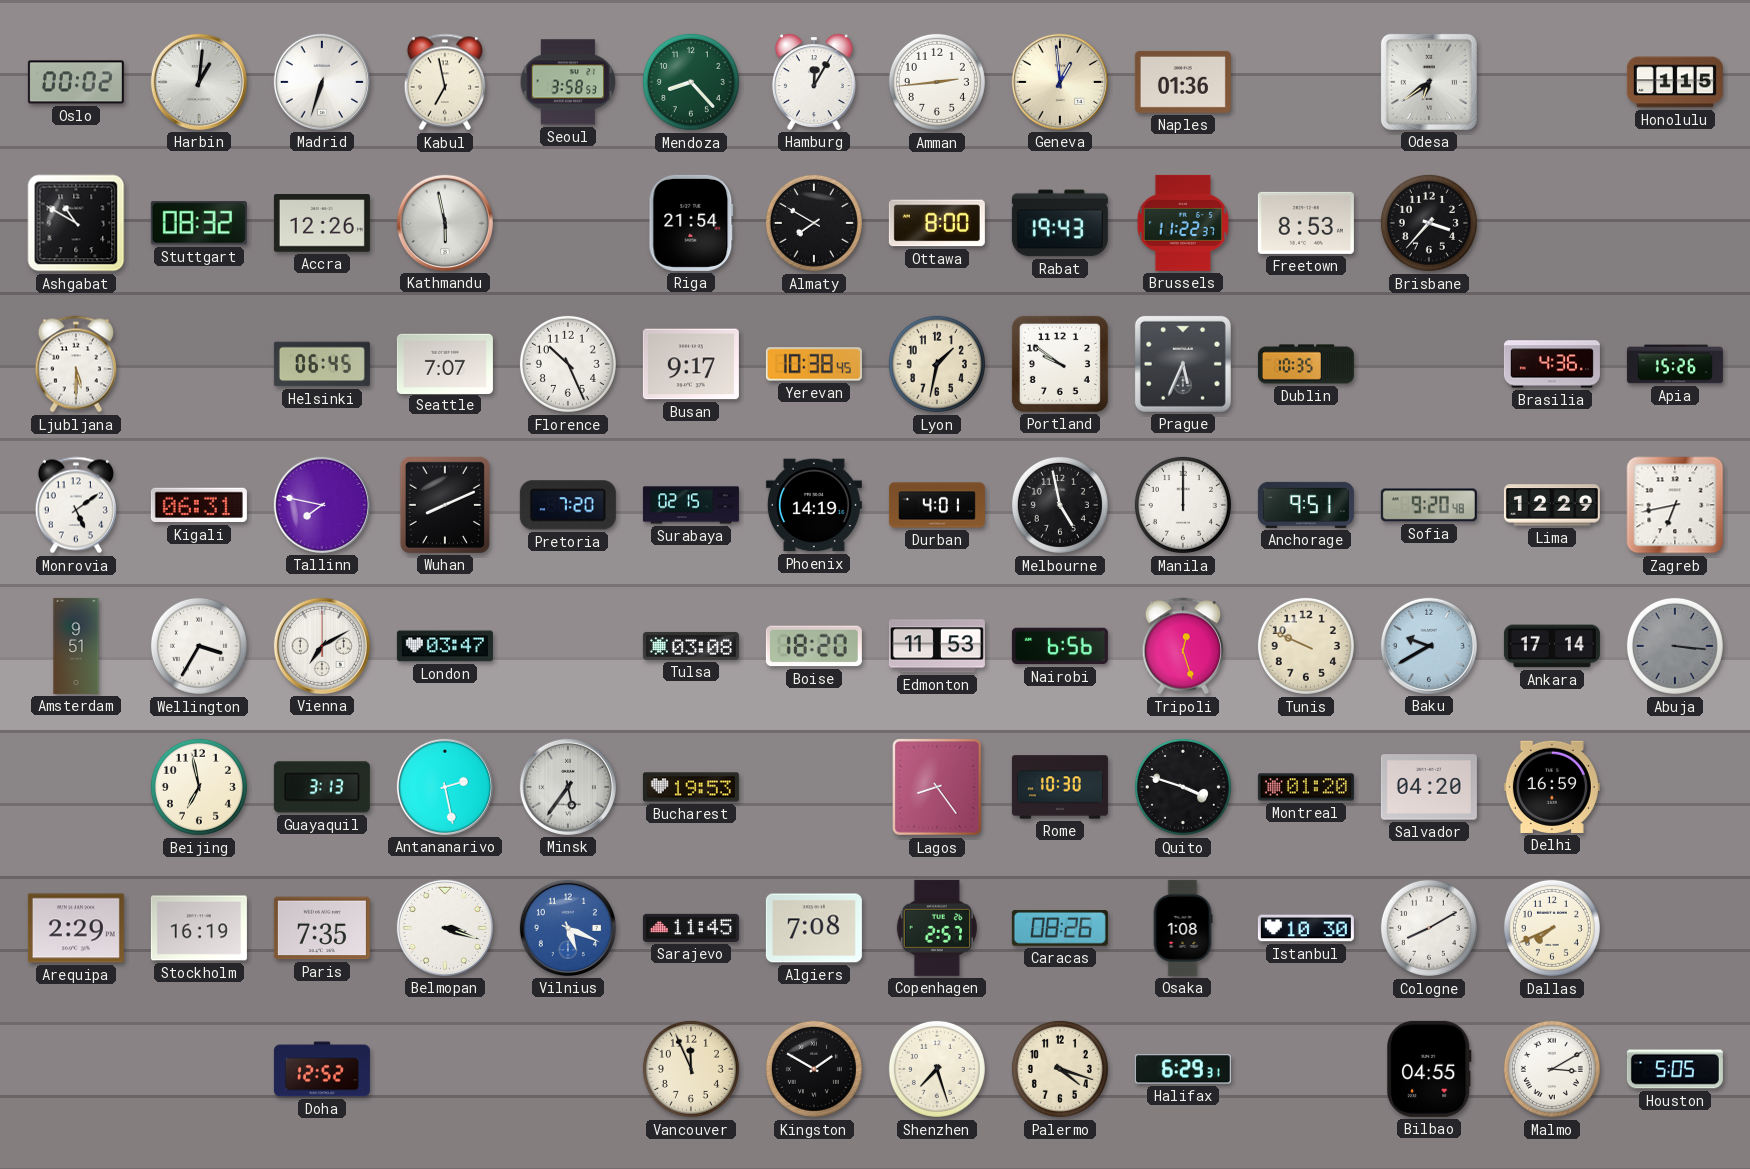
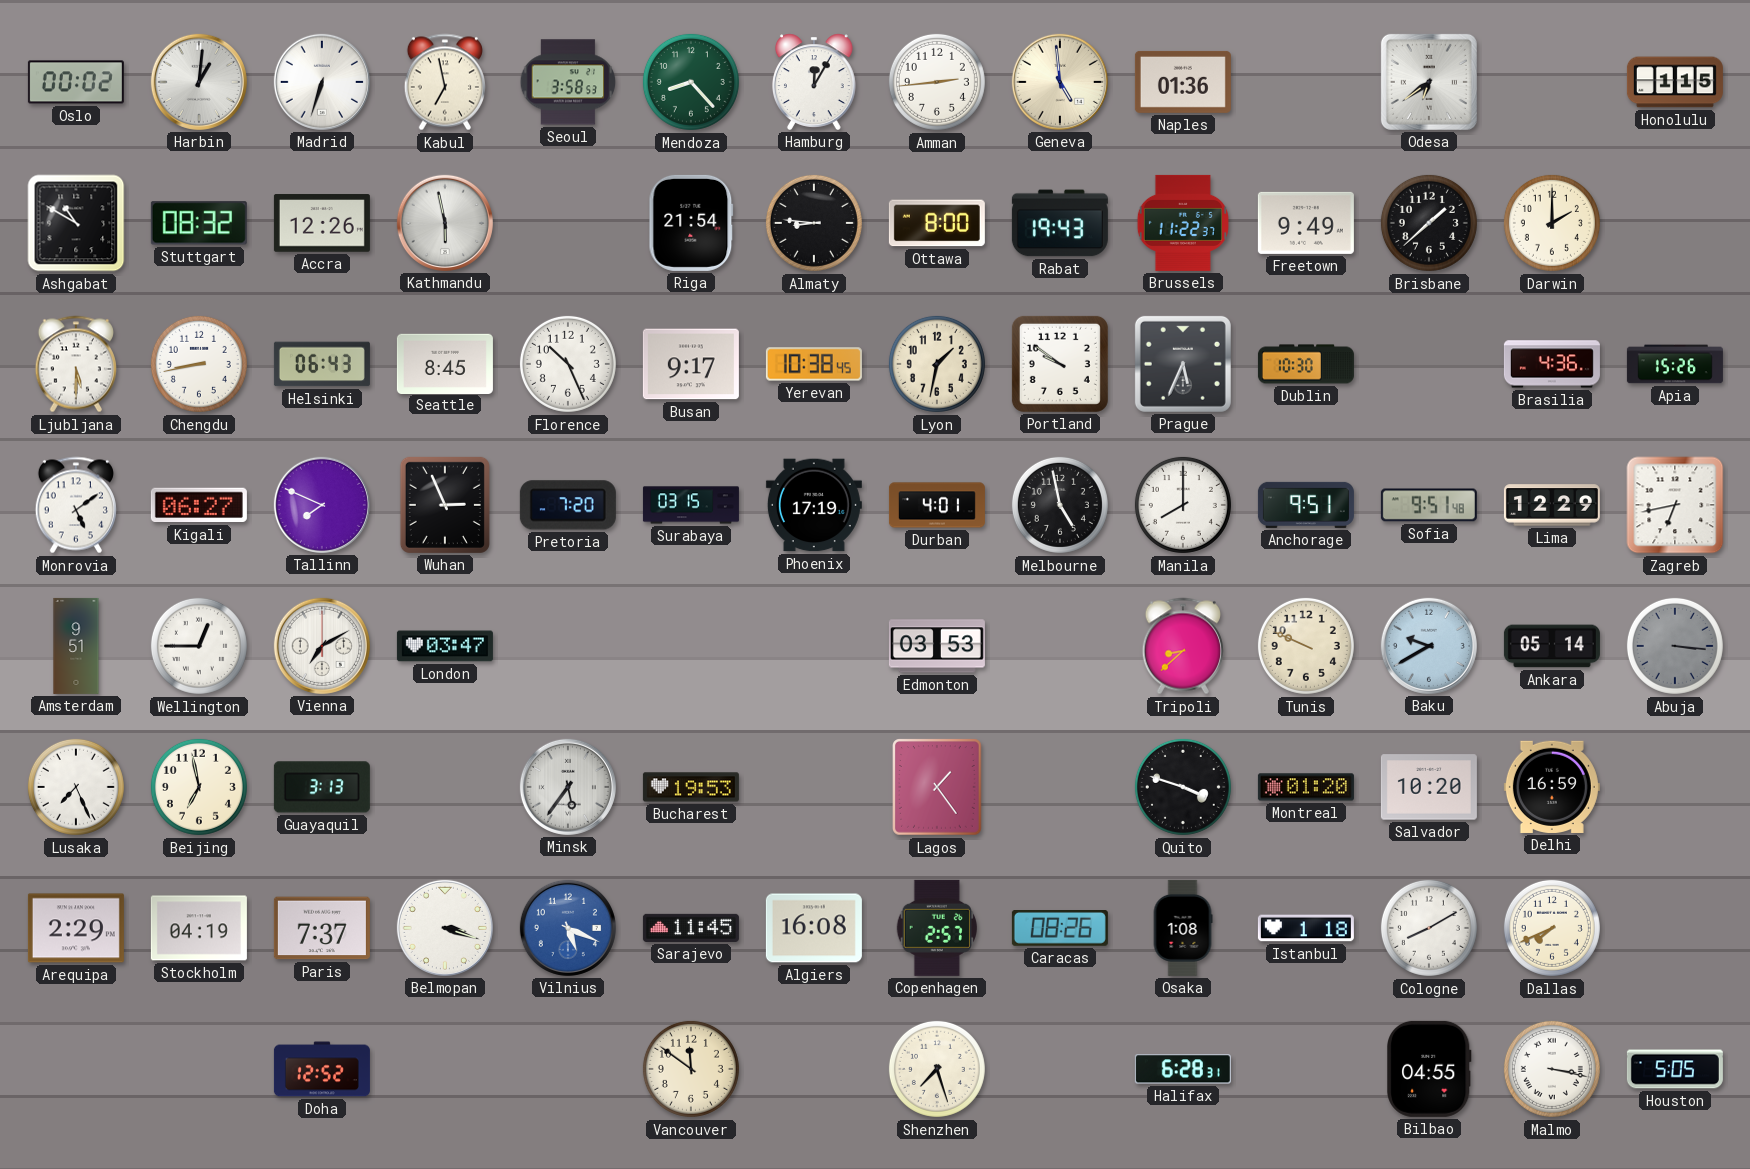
Geneva: 12:59 -> 4:59
Almaty: 7:50 -> 8:46
Freetown: 8:53 -> 9:49
Brisbane: 3:37 -> 1:38
Darwin: none -> 2:00
Chengdu: none -> 8:43
Helsinki: 06:45 -> 06:43
Seattle: 7:07 -> 8:45
Dublin: 10:35 -> 10:30
Kigali: 06:31 -> 06:27
Tallinn: 7:47 -> 7:49
Wuhan: 8:11 -> 2:56
Surabaya: 02:15 -> 03:15
Phoenix: 14:19 -> 17:19
Manila: 12:00 -> 8:00
Sofia: 9:20 -> 9:51
Wellington: 3:35 -> 12:45
Tulsa: 03:08 -> none
Boise: 18:20 -> none
Edmonton: 11:53 -> 03:53
Nairobi: 6:56 -> none
Tripoli: 12:27 -> 8:38
Ankara: 17:14 -> 05:14
Lusaka: none -> 7:26
Antananarivo: 2:28 -> none
Lagos: 8:24 -> 1:24
Rome: 10:30 -> none
Salvador: 04:20 -> 10:20
Stockholm: 16:19 -> 04:19
Paris: 7:35 -> 7:37
Algiers: 7:08 -> 16:08
Istanbul: 10:30 -> 1:18
Vancouver: 11:56 -> 11:51
Kingston: 1:50 -> none
Palermo: 4:18 -> none
Halifax: 6:29 -> 6:28
Malmo: 3:10 -> 3:17
